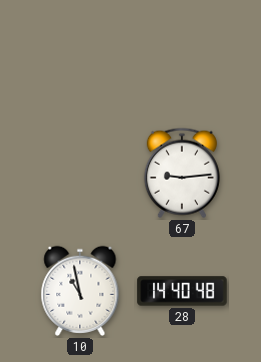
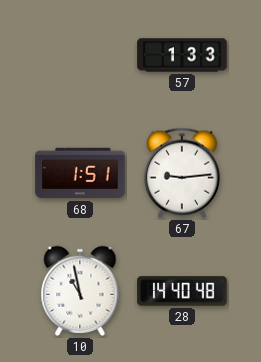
57: none -> 1:33
68: none -> 1:51
